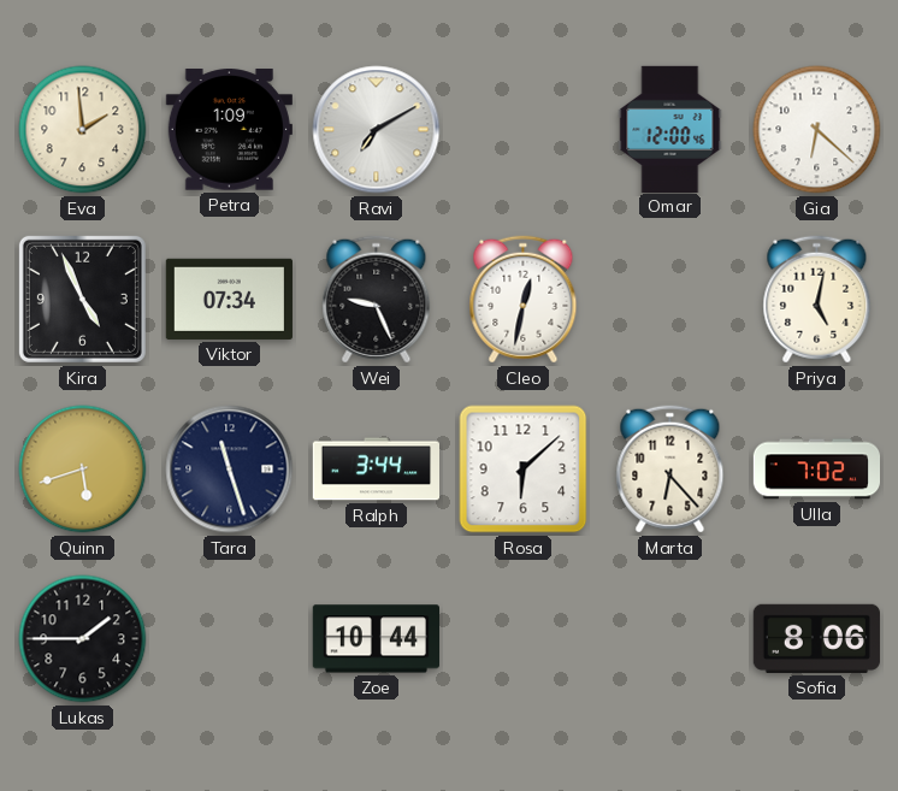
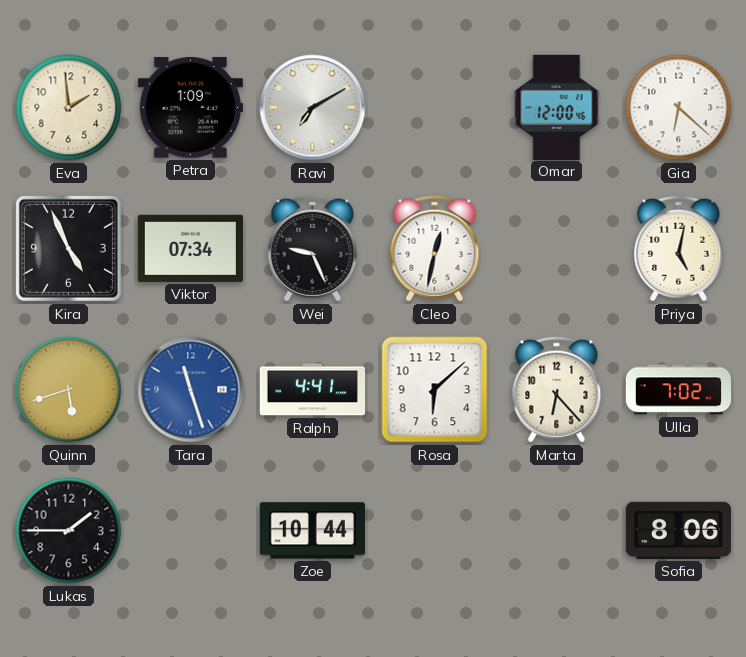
Tara dial: navy -> blue
Ralph: 3:44 -> 4:41
